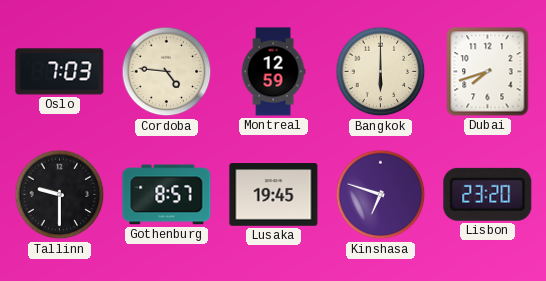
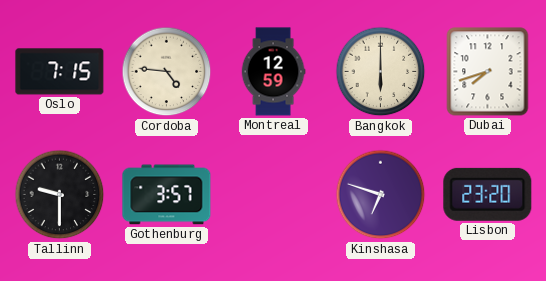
Oslo: 7:03 -> 7:15
Gothenburg: 8:57 -> 3:57
Lusaka: 19:45 -> none
